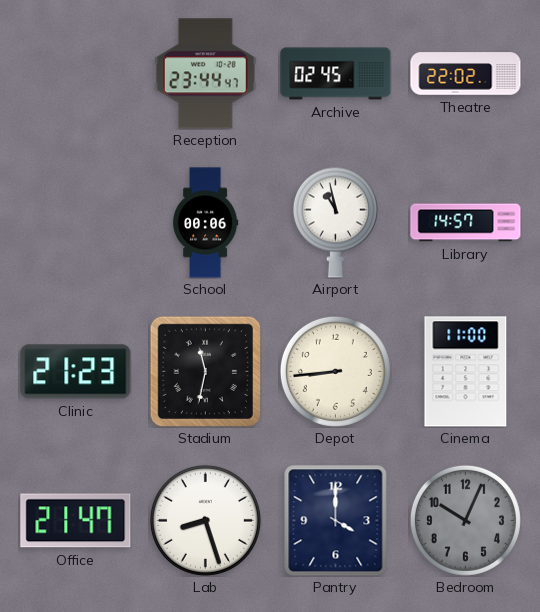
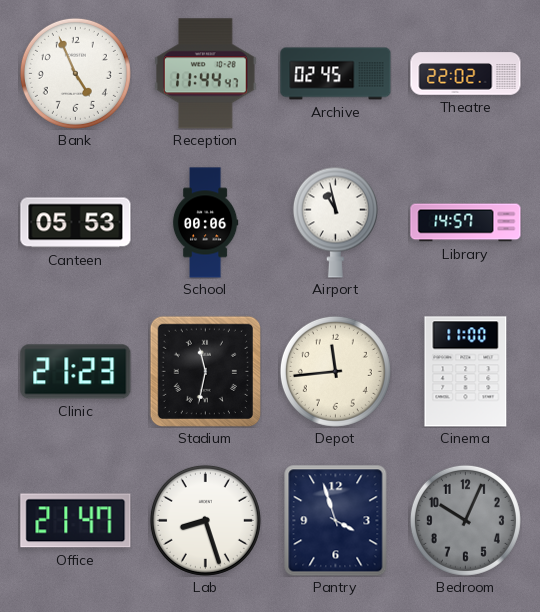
Bank: none -> 4:56
Reception: 23:44 -> 11:44
Canteen: none -> 05:53
Depot: 8:44 -> 11:44
Pantry: 4:00 -> 3:57
